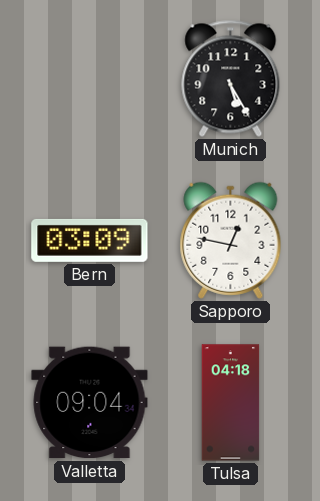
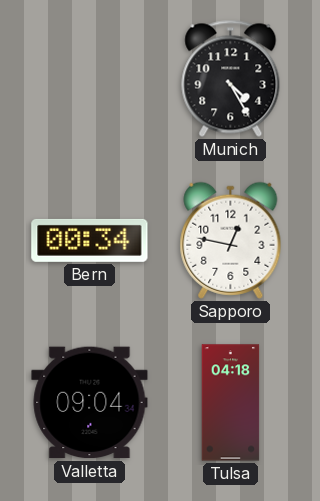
Munich: 5:25 -> 4:25
Bern: 03:09 -> 00:34
